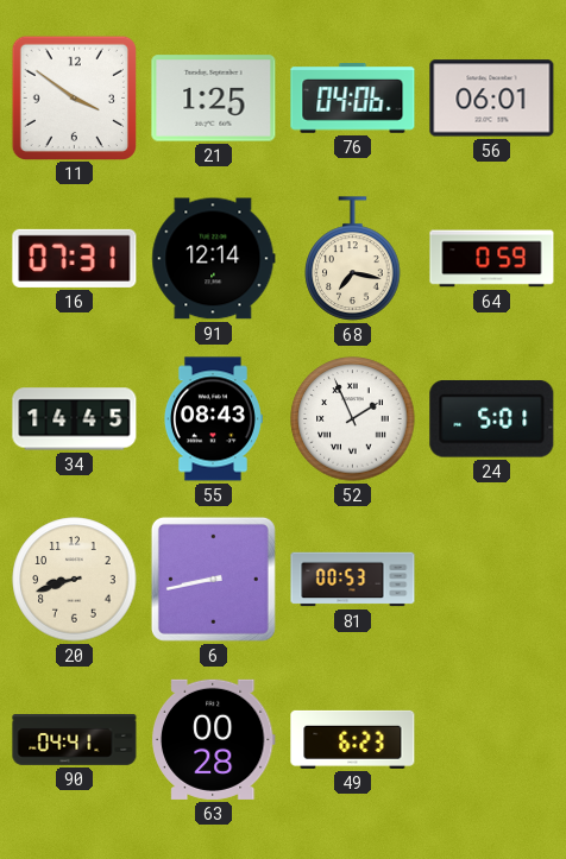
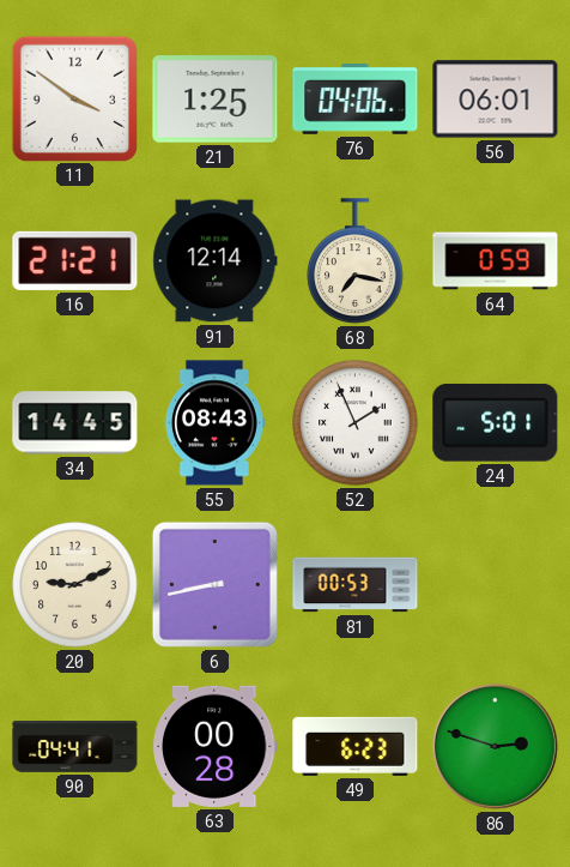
16: 07:31 -> 21:21
20: 8:42 -> 9:11
86: none -> 2:48
